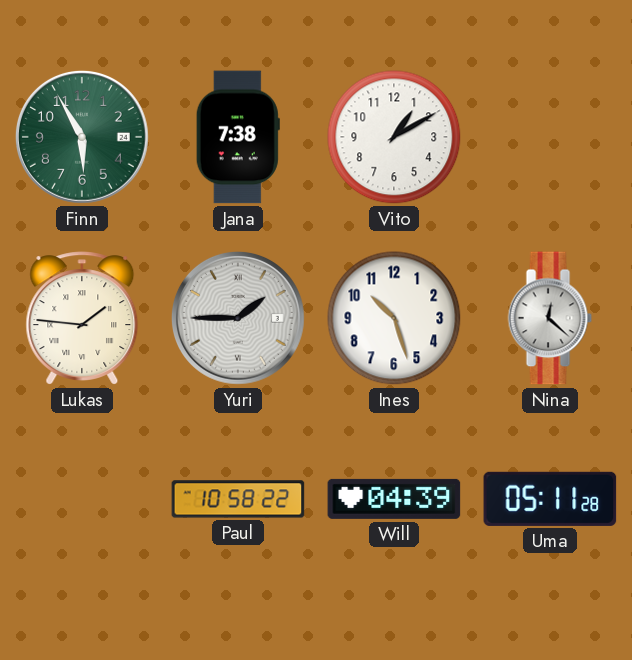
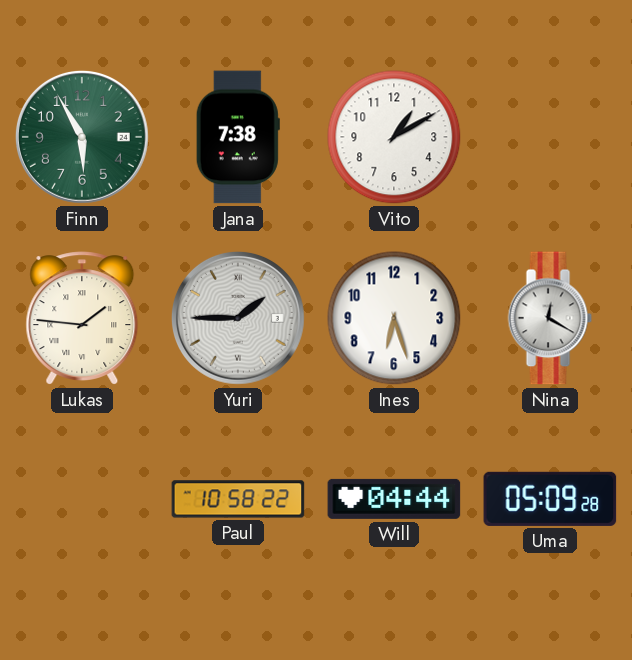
Ines: 10:27 -> 6:27
Nina: 12:22 -> 12:20
Will: 04:39 -> 04:44
Uma: 05:11 -> 05:09
